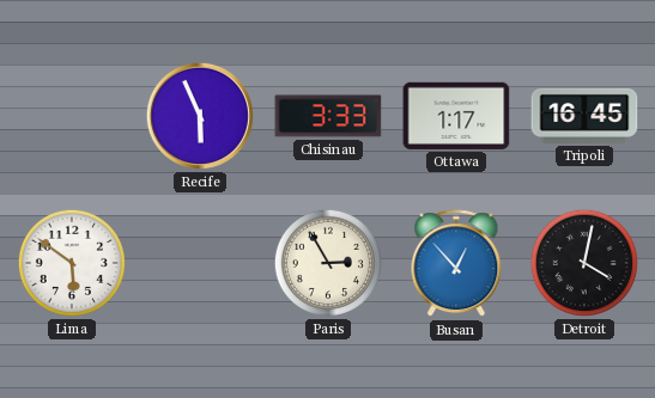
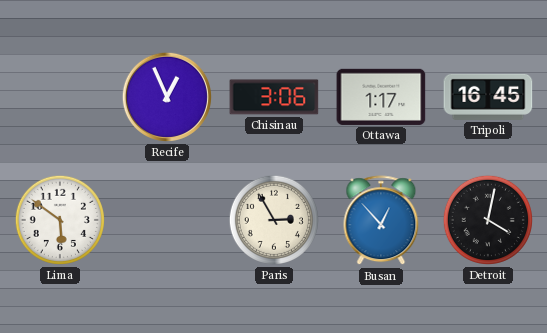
Recife: 5:56 -> 12:56
Chisinau: 3:33 -> 3:06
